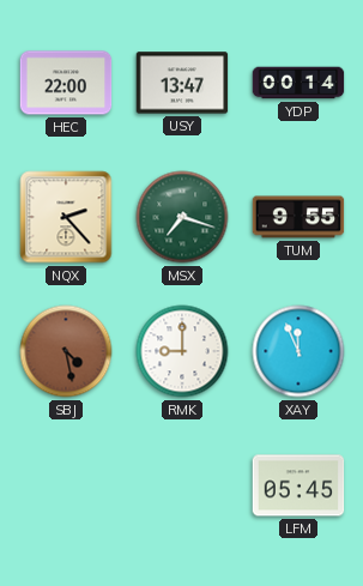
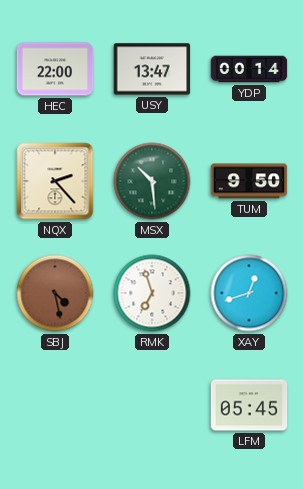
MSX: 7:18 -> 10:29
TUM: 9:55 -> 9:50
RMK: 9:00 -> 6:57
XAY: 11:56 -> 12:42
